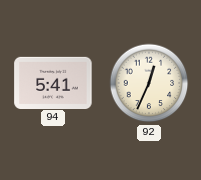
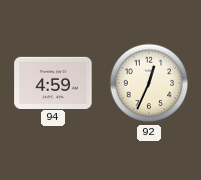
94: 5:41 -> 4:59
